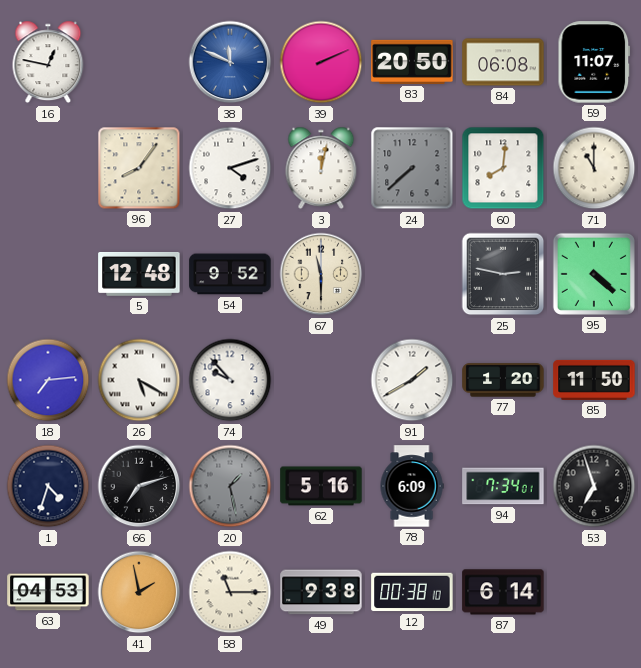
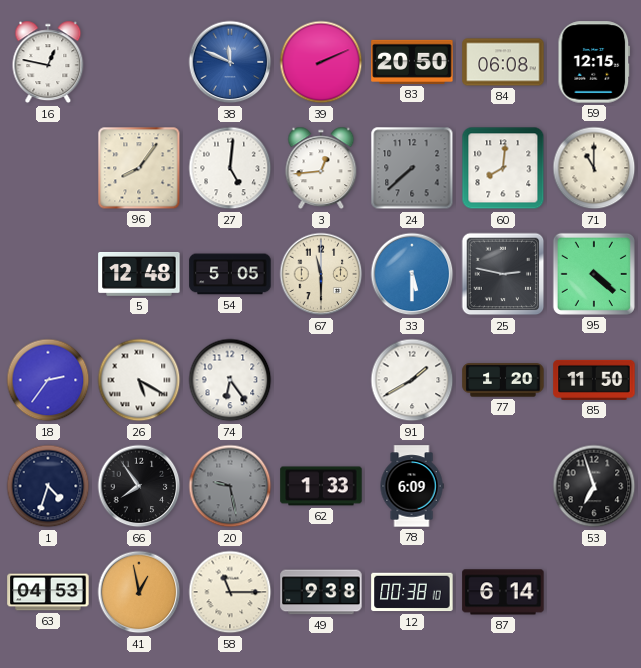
59: 11:07 -> 12:15
27: 4:12 -> 5:01
3: 12:02 -> 12:44
54: 9:52 -> 5:05
33: none -> 5:30
18: 7:14 -> 2:36
74: 9:53 -> 6:24
66: 7:12 -> 7:54
20: 1:28 -> 9:28
62: 5:16 -> 1:33
94: 7:34 -> none
41: 1:58 -> 12:58
